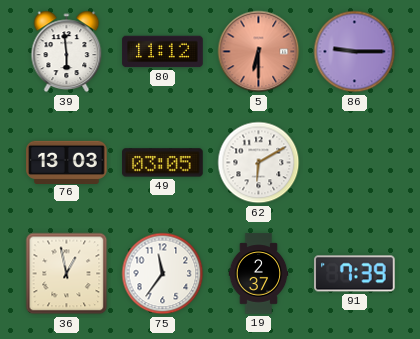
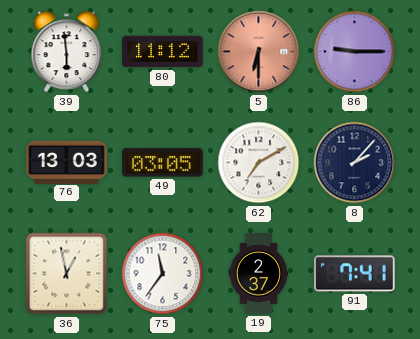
62: 6:10 -> 7:10
8: none -> 2:07
91: 7:39 -> 7:41
